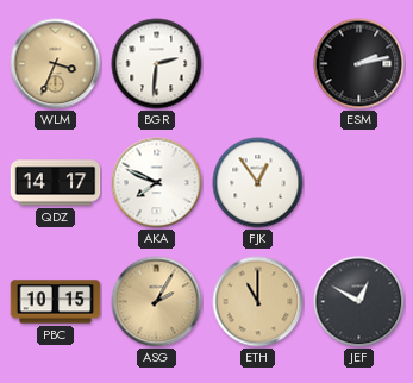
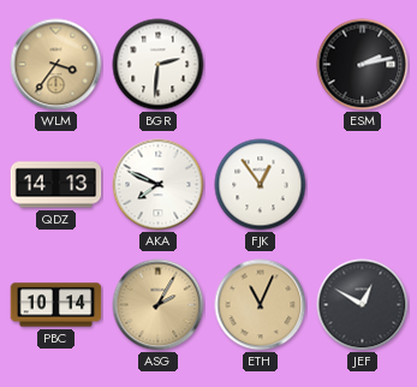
WLM: 3:34 -> 3:36
QDZ: 14:17 -> 14:13
PBC: 10:15 -> 10:14
ETH: 11:00 -> 11:04
